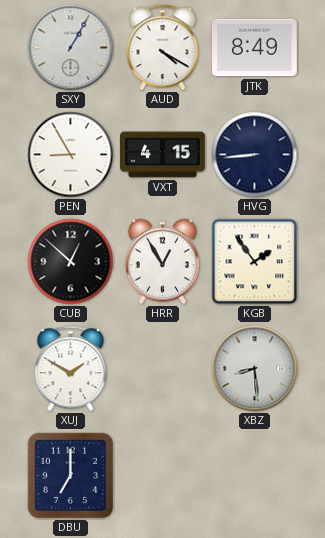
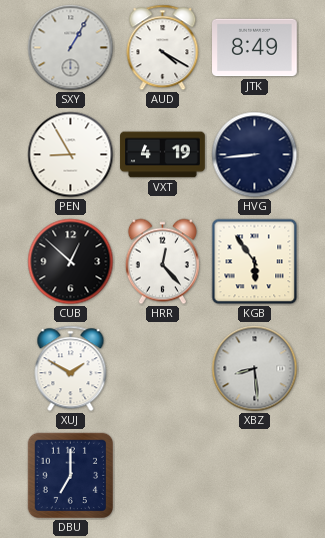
VXT: 4:15 -> 4:19
HRR: 12:55 -> 12:23
KGB: 1:54 -> 5:54
